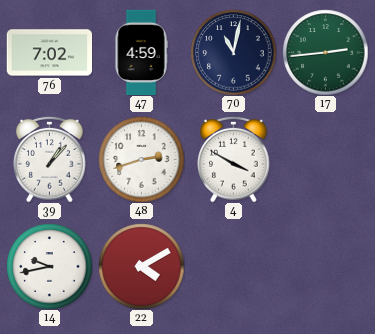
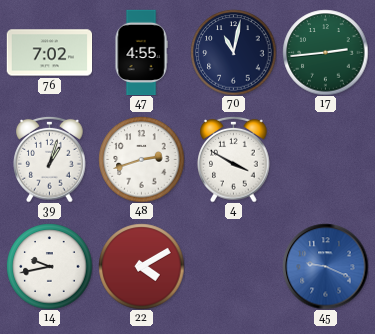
47: 4:59 -> 4:55
39: 1:07 -> 1:03
45: none -> 9:19
